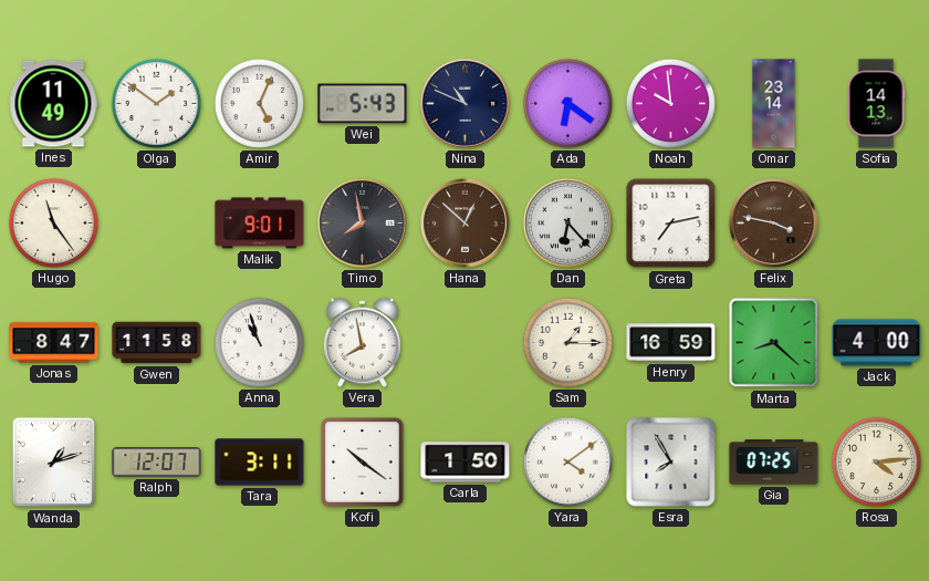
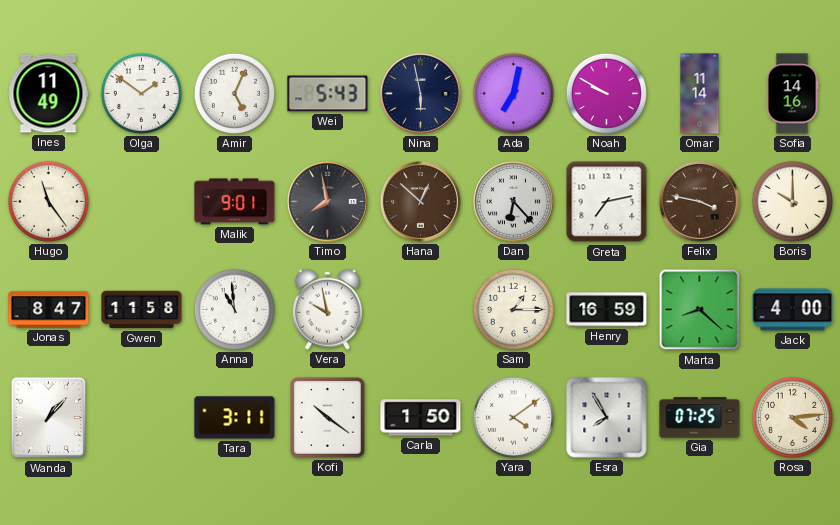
Nina: 10:49 -> 5:58
Ada: 6:21 -> 7:02
Noah: 9:59 -> 9:50
Omar: 23:14 -> 11:14
Sofia: 14:13 -> 14:16
Boris: none -> 10:00
Anna: 10:57 -> 10:59
Vera: 7:58 -> 9:58
Wanda: 1:12 -> 1:07
Ralph: 12:07 -> none
